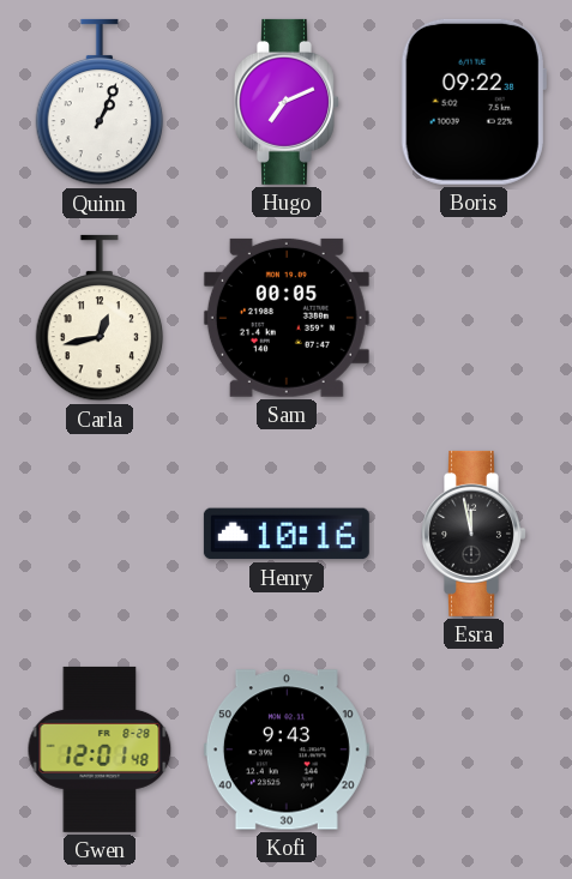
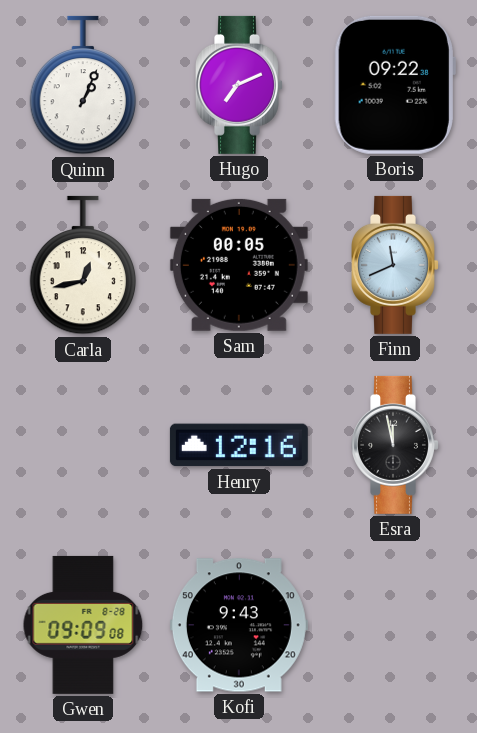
Finn: none -> 11:41
Henry: 10:16 -> 12:16
Gwen: 12:01 -> 09:09
